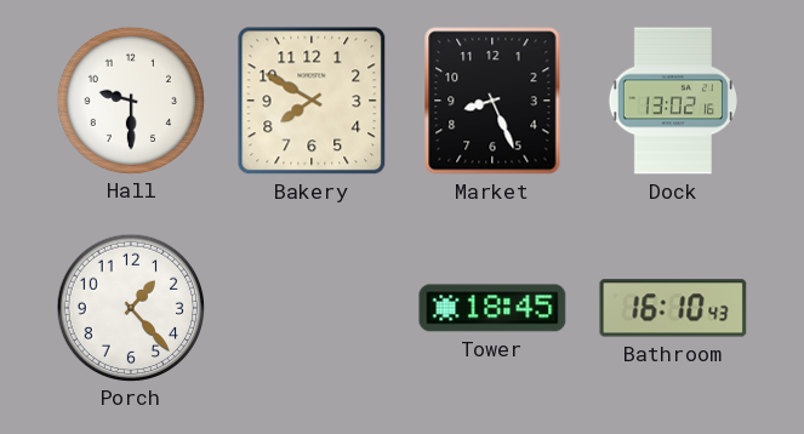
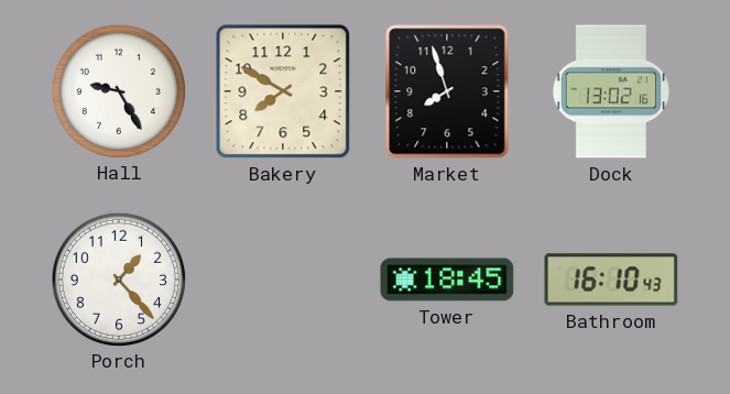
Hall: 9:30 -> 9:25
Market: 8:26 -> 7:57
